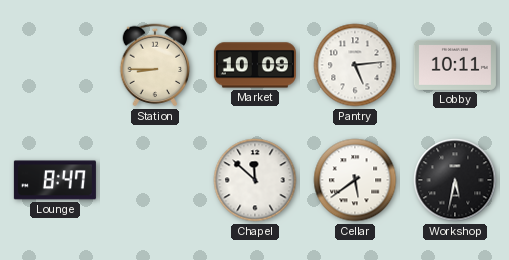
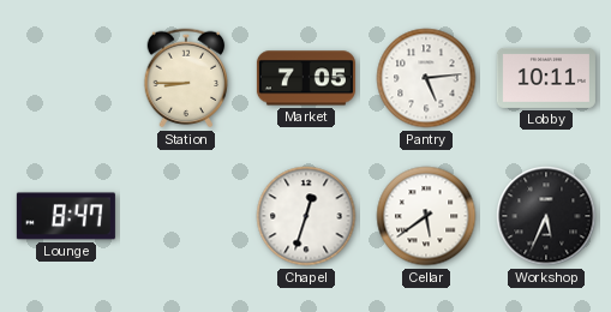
Market: 10:09 -> 7:05
Chapel: 11:52 -> 12:33
Workshop: 5:32 -> 5:34
